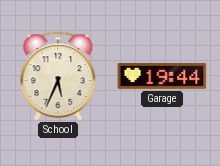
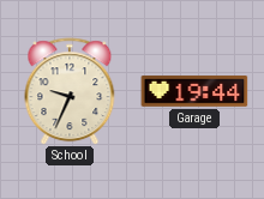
School: 5:34 -> 9:34
